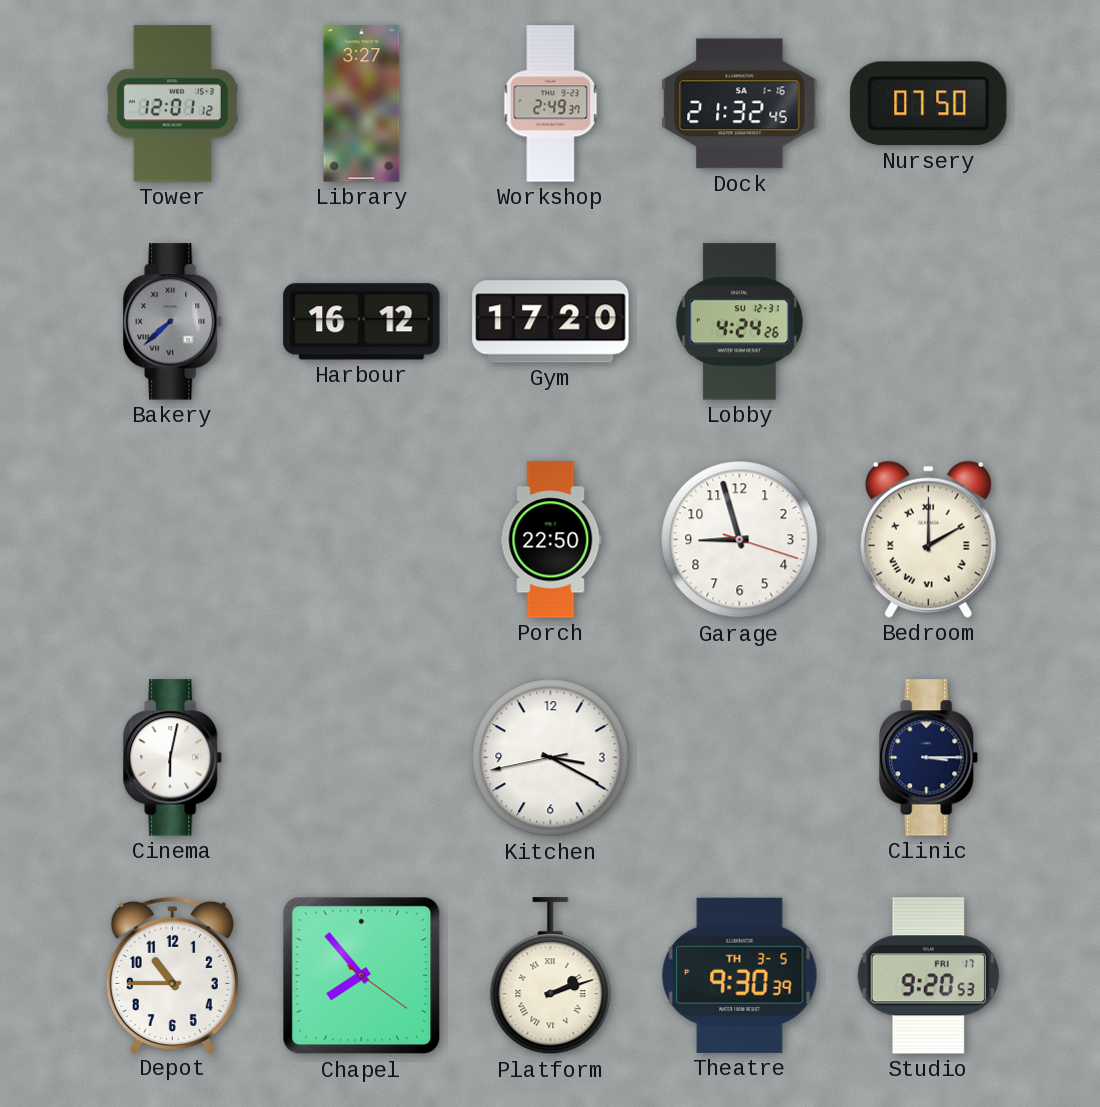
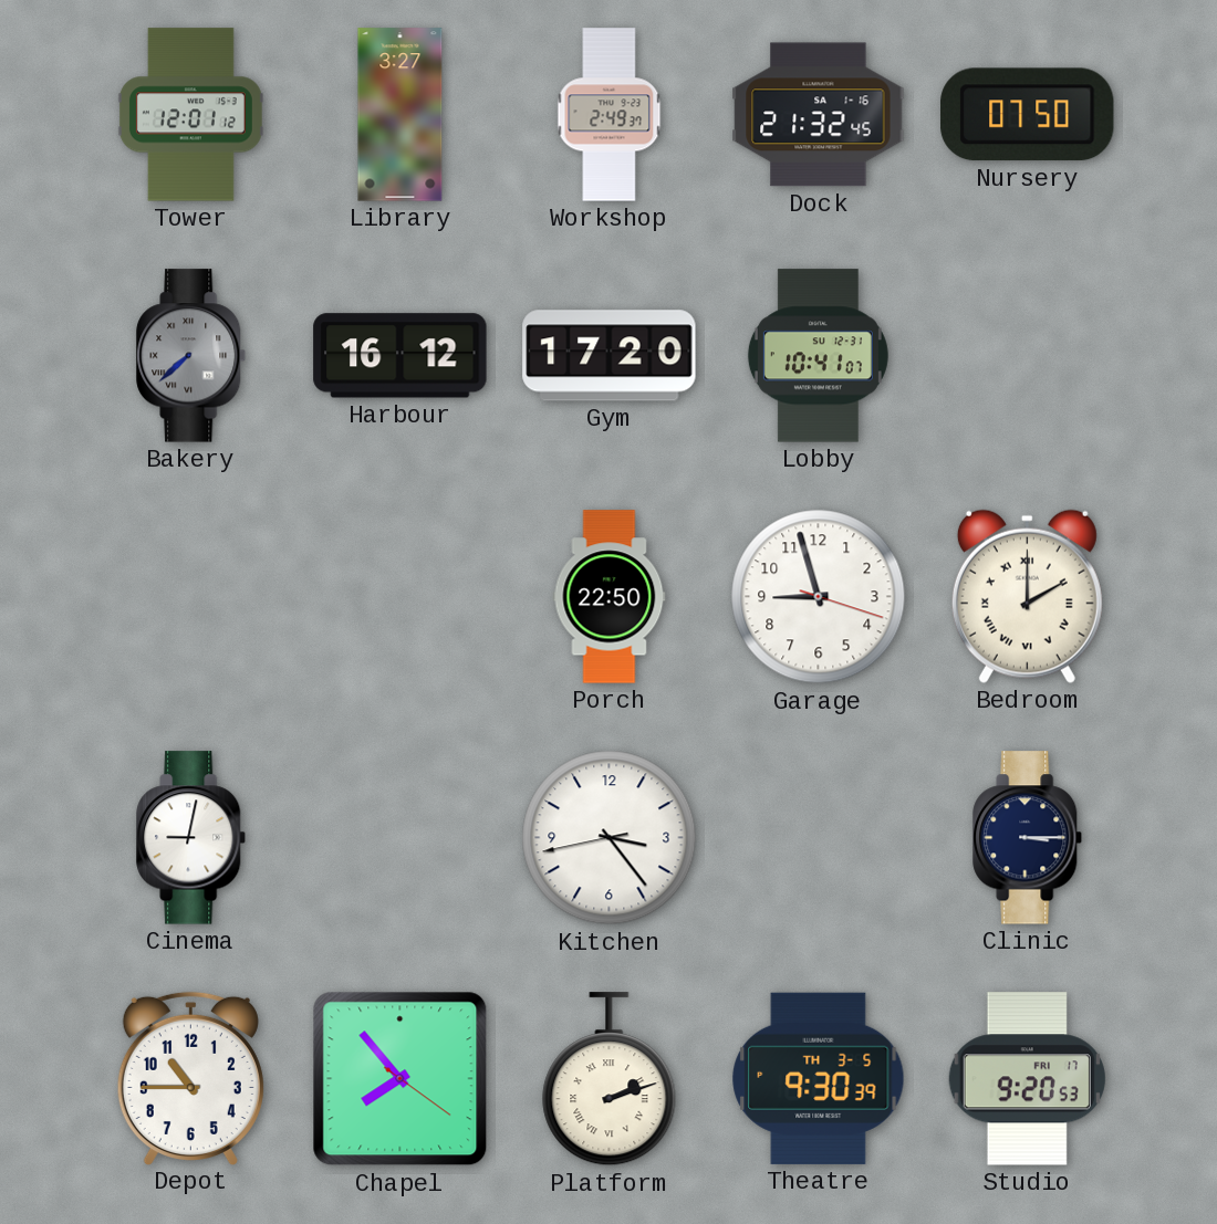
Lobby: 4:24 -> 10:41
Cinema: 6:02 -> 9:02
Kitchen: 3:19 -> 3:23
